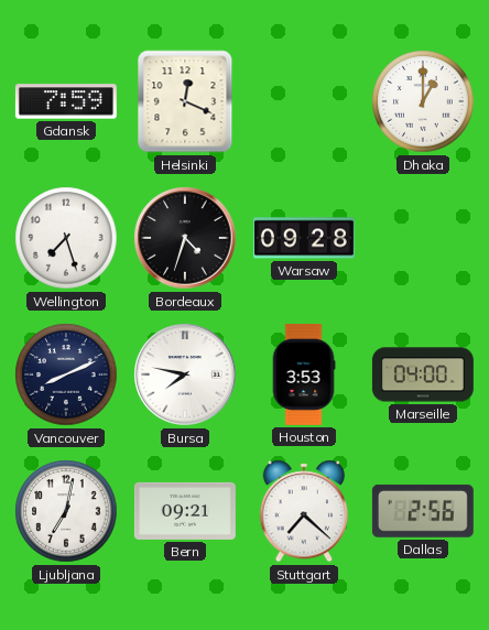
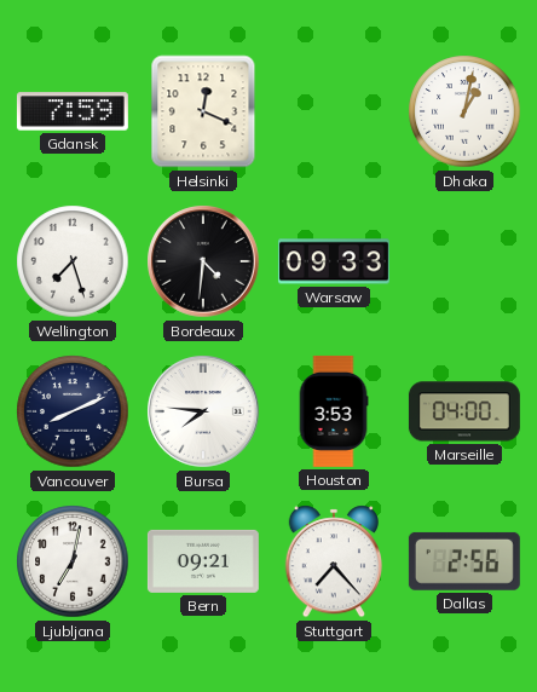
Dhaka: 1:00 -> 1:02
Bordeaux: 4:33 -> 4:31
Warsaw: 09:28 -> 09:33
Bursa: 7:47 -> 7:46
Stuttgart: 7:22 -> 7:23
